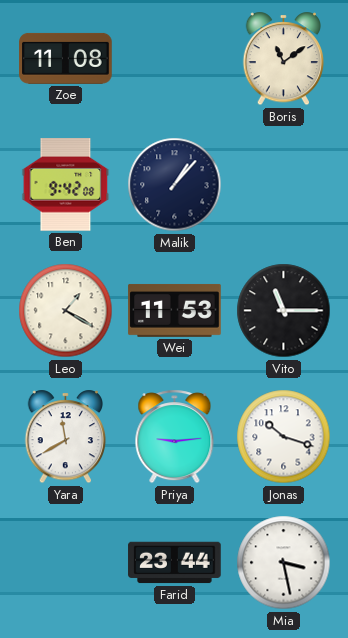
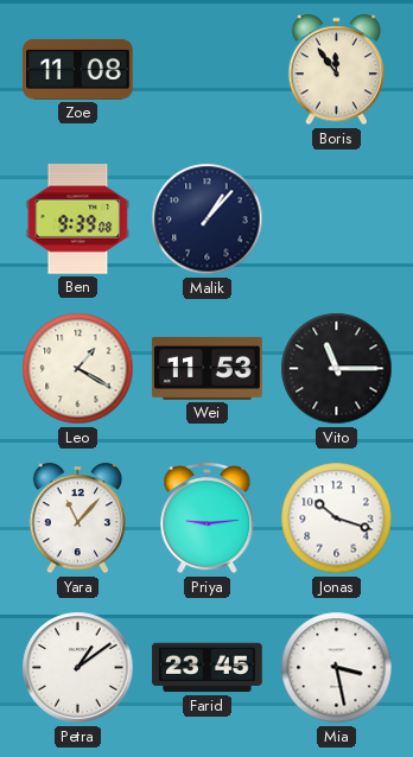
Boris: 11:09 -> 11:54
Ben: 9:42 -> 9:39
Yara: 11:40 -> 11:07
Petra: none -> 1:09
Farid: 23:44 -> 23:45
